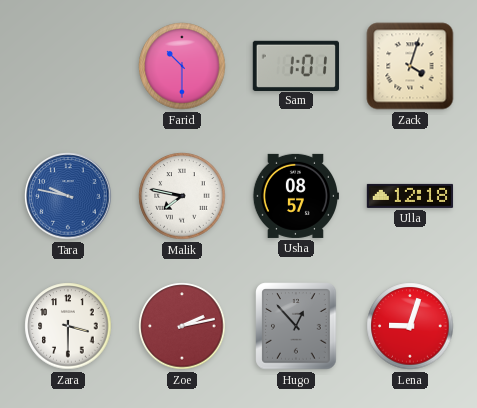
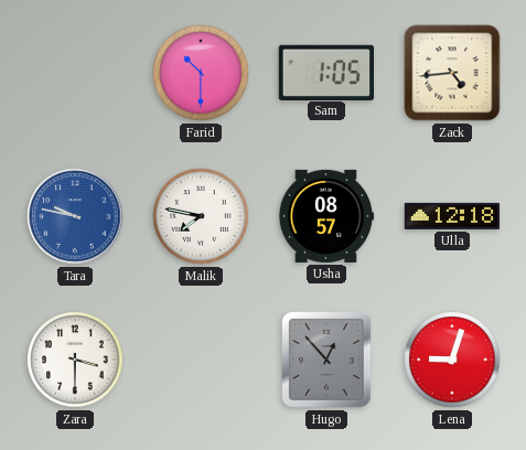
Sam: 1:01 -> 1:05
Zack: 4:03 -> 4:44
Zoe: 2:13 -> none
